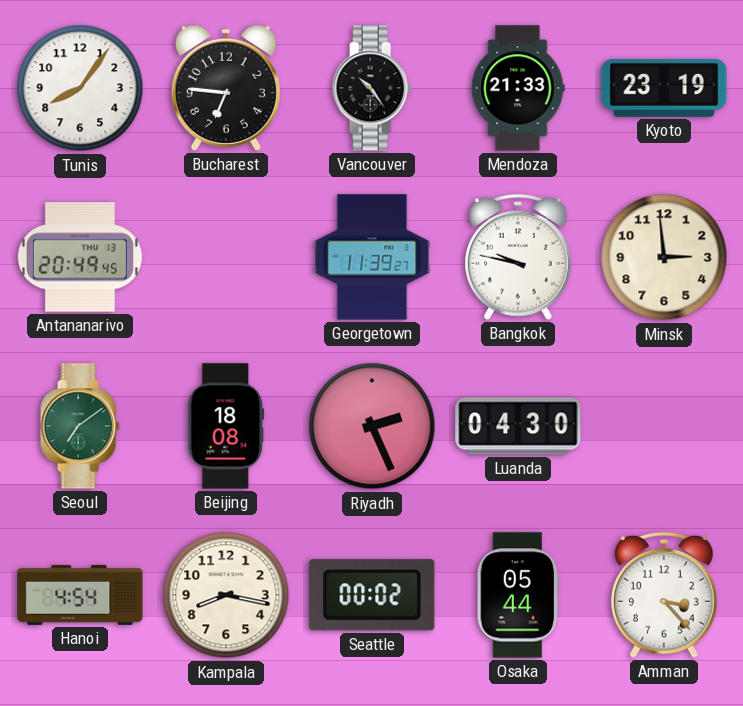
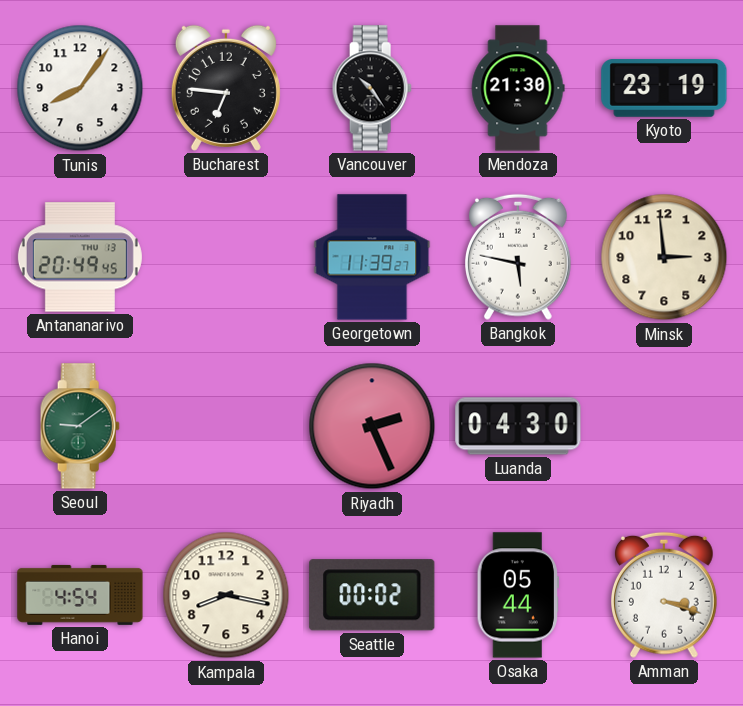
Mendoza: 21:33 -> 21:30
Bangkok: 9:47 -> 5:47
Seoul: 7:09 -> 9:09
Beijing: 18:08 -> none
Amman: 3:23 -> 3:18
